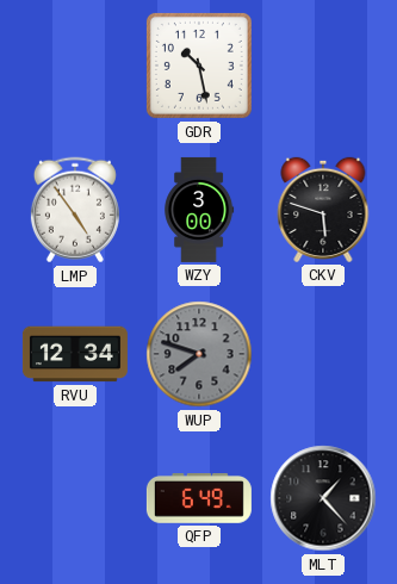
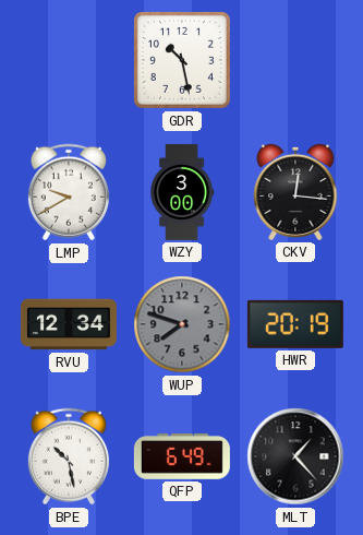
LMP: 4:54 -> 9:40
CKV: 5:48 -> 12:16
HWR: none -> 20:19
BPE: none -> 10:28
